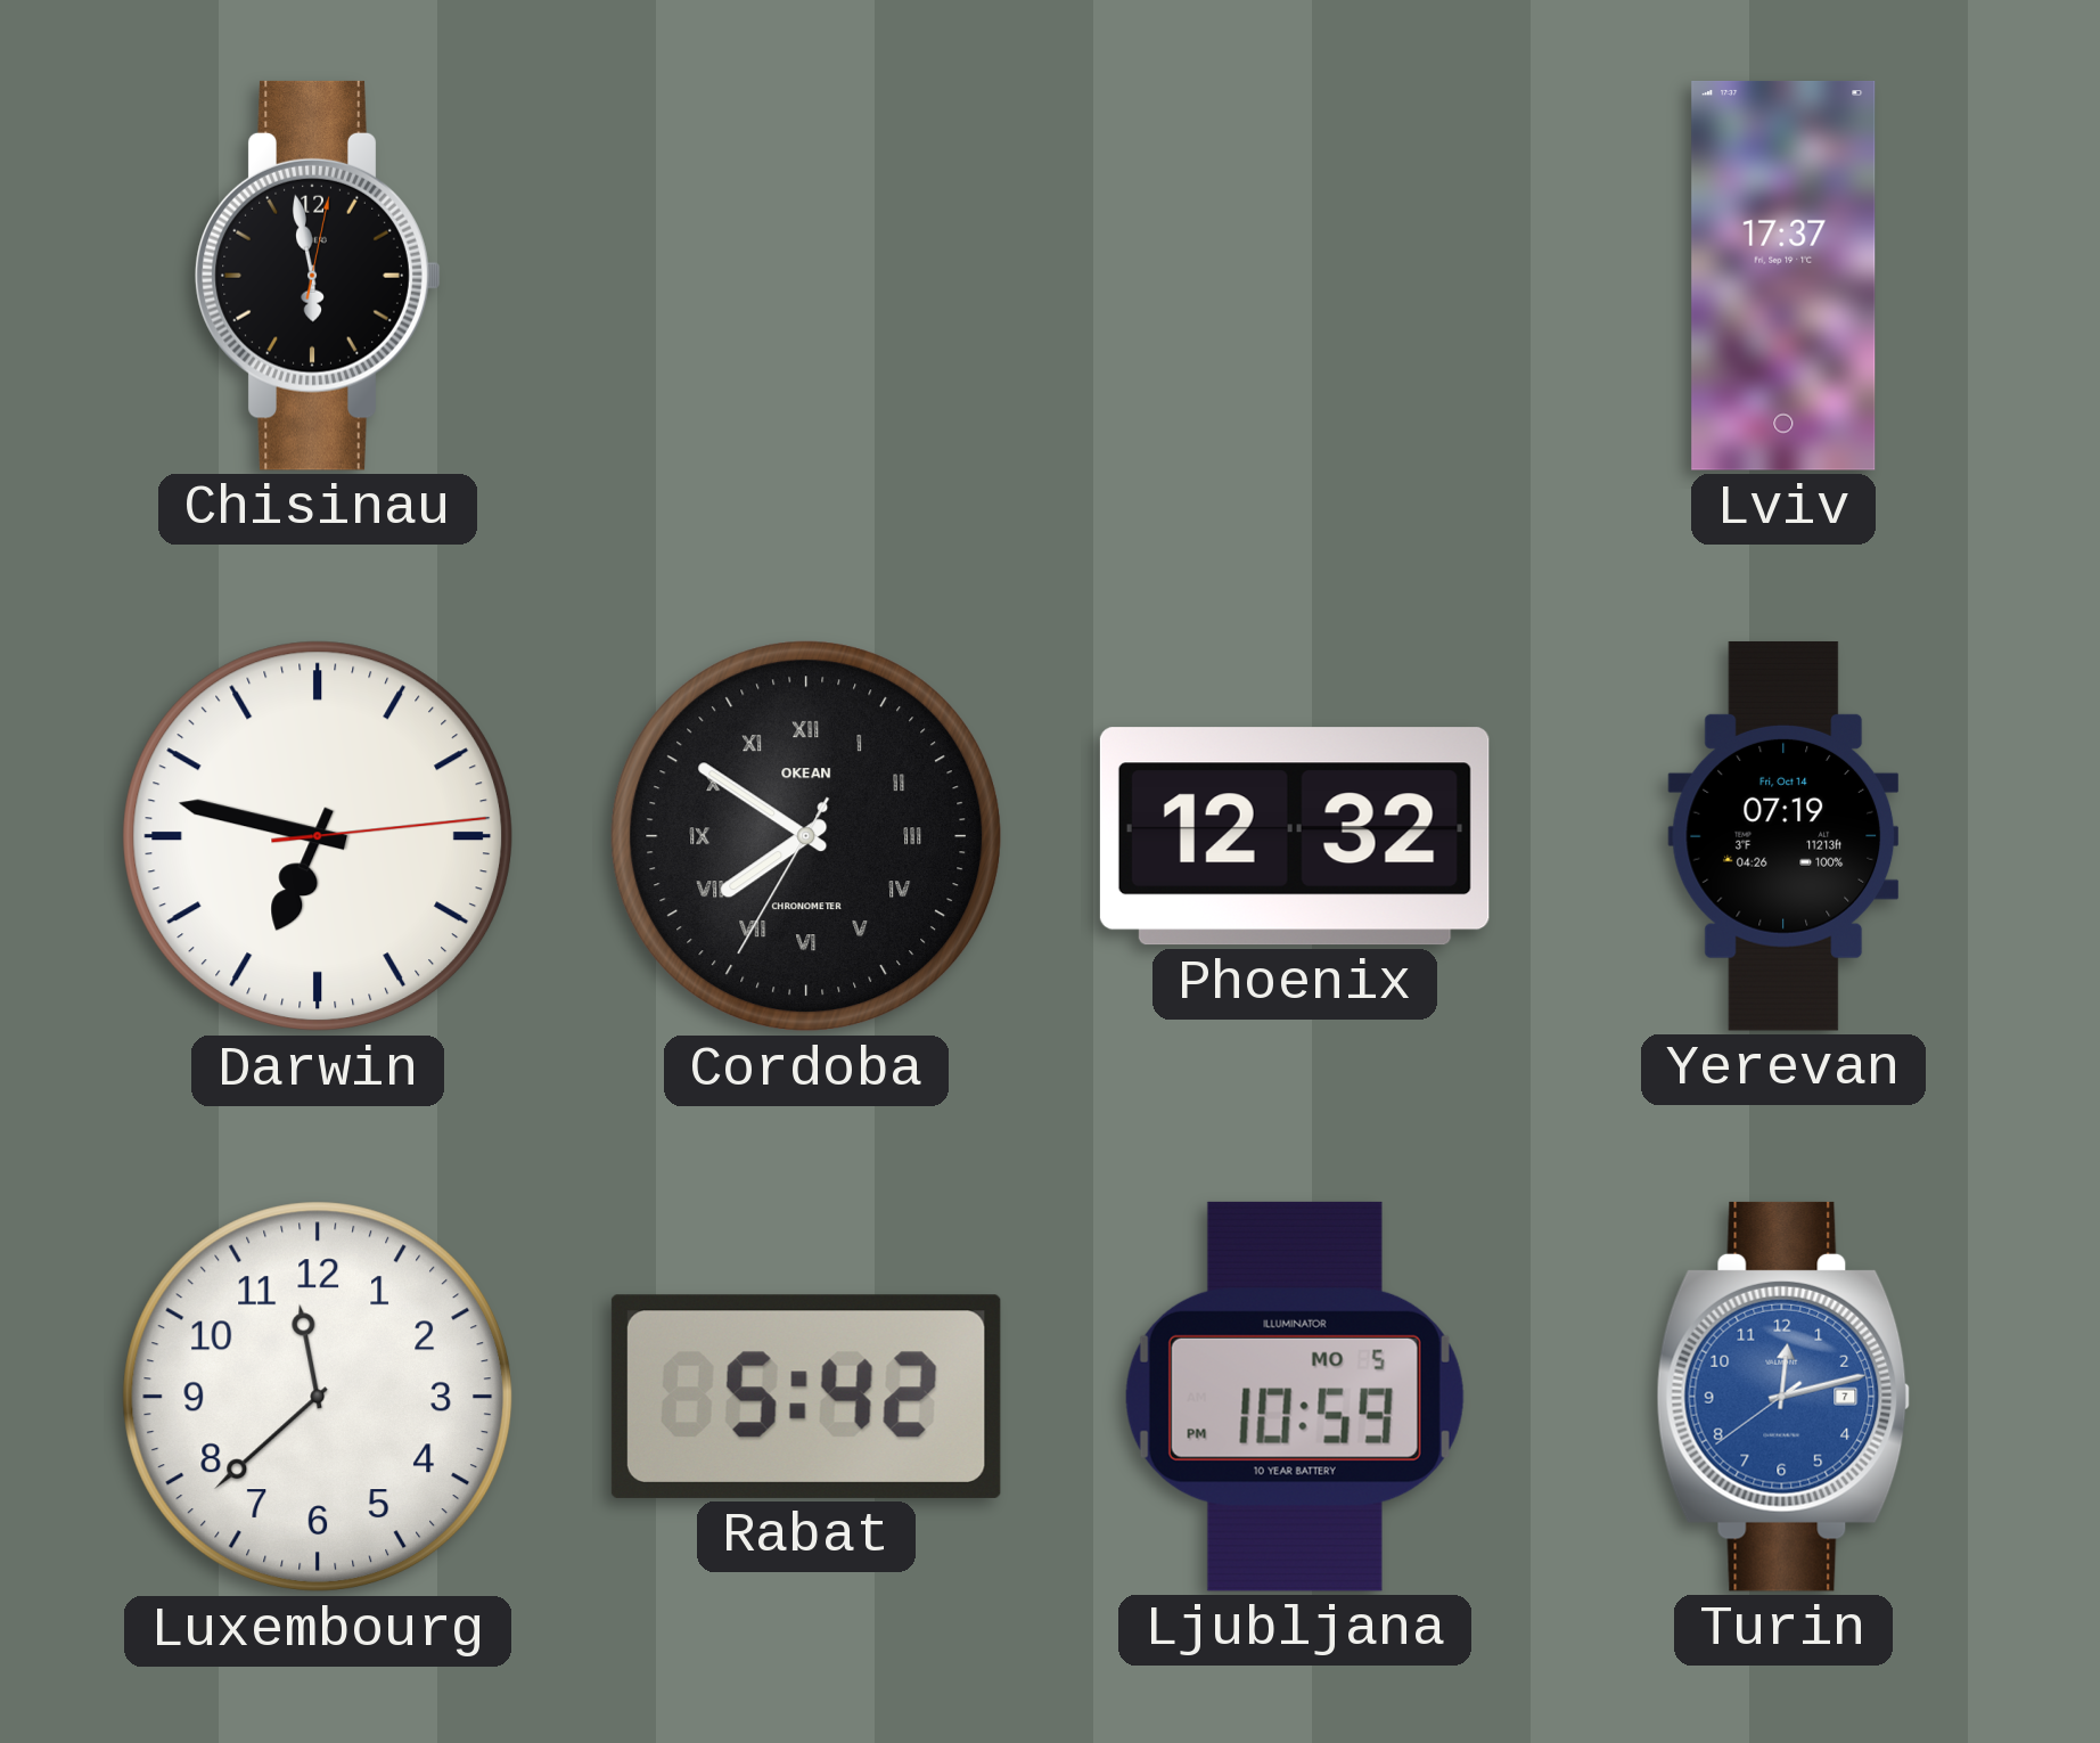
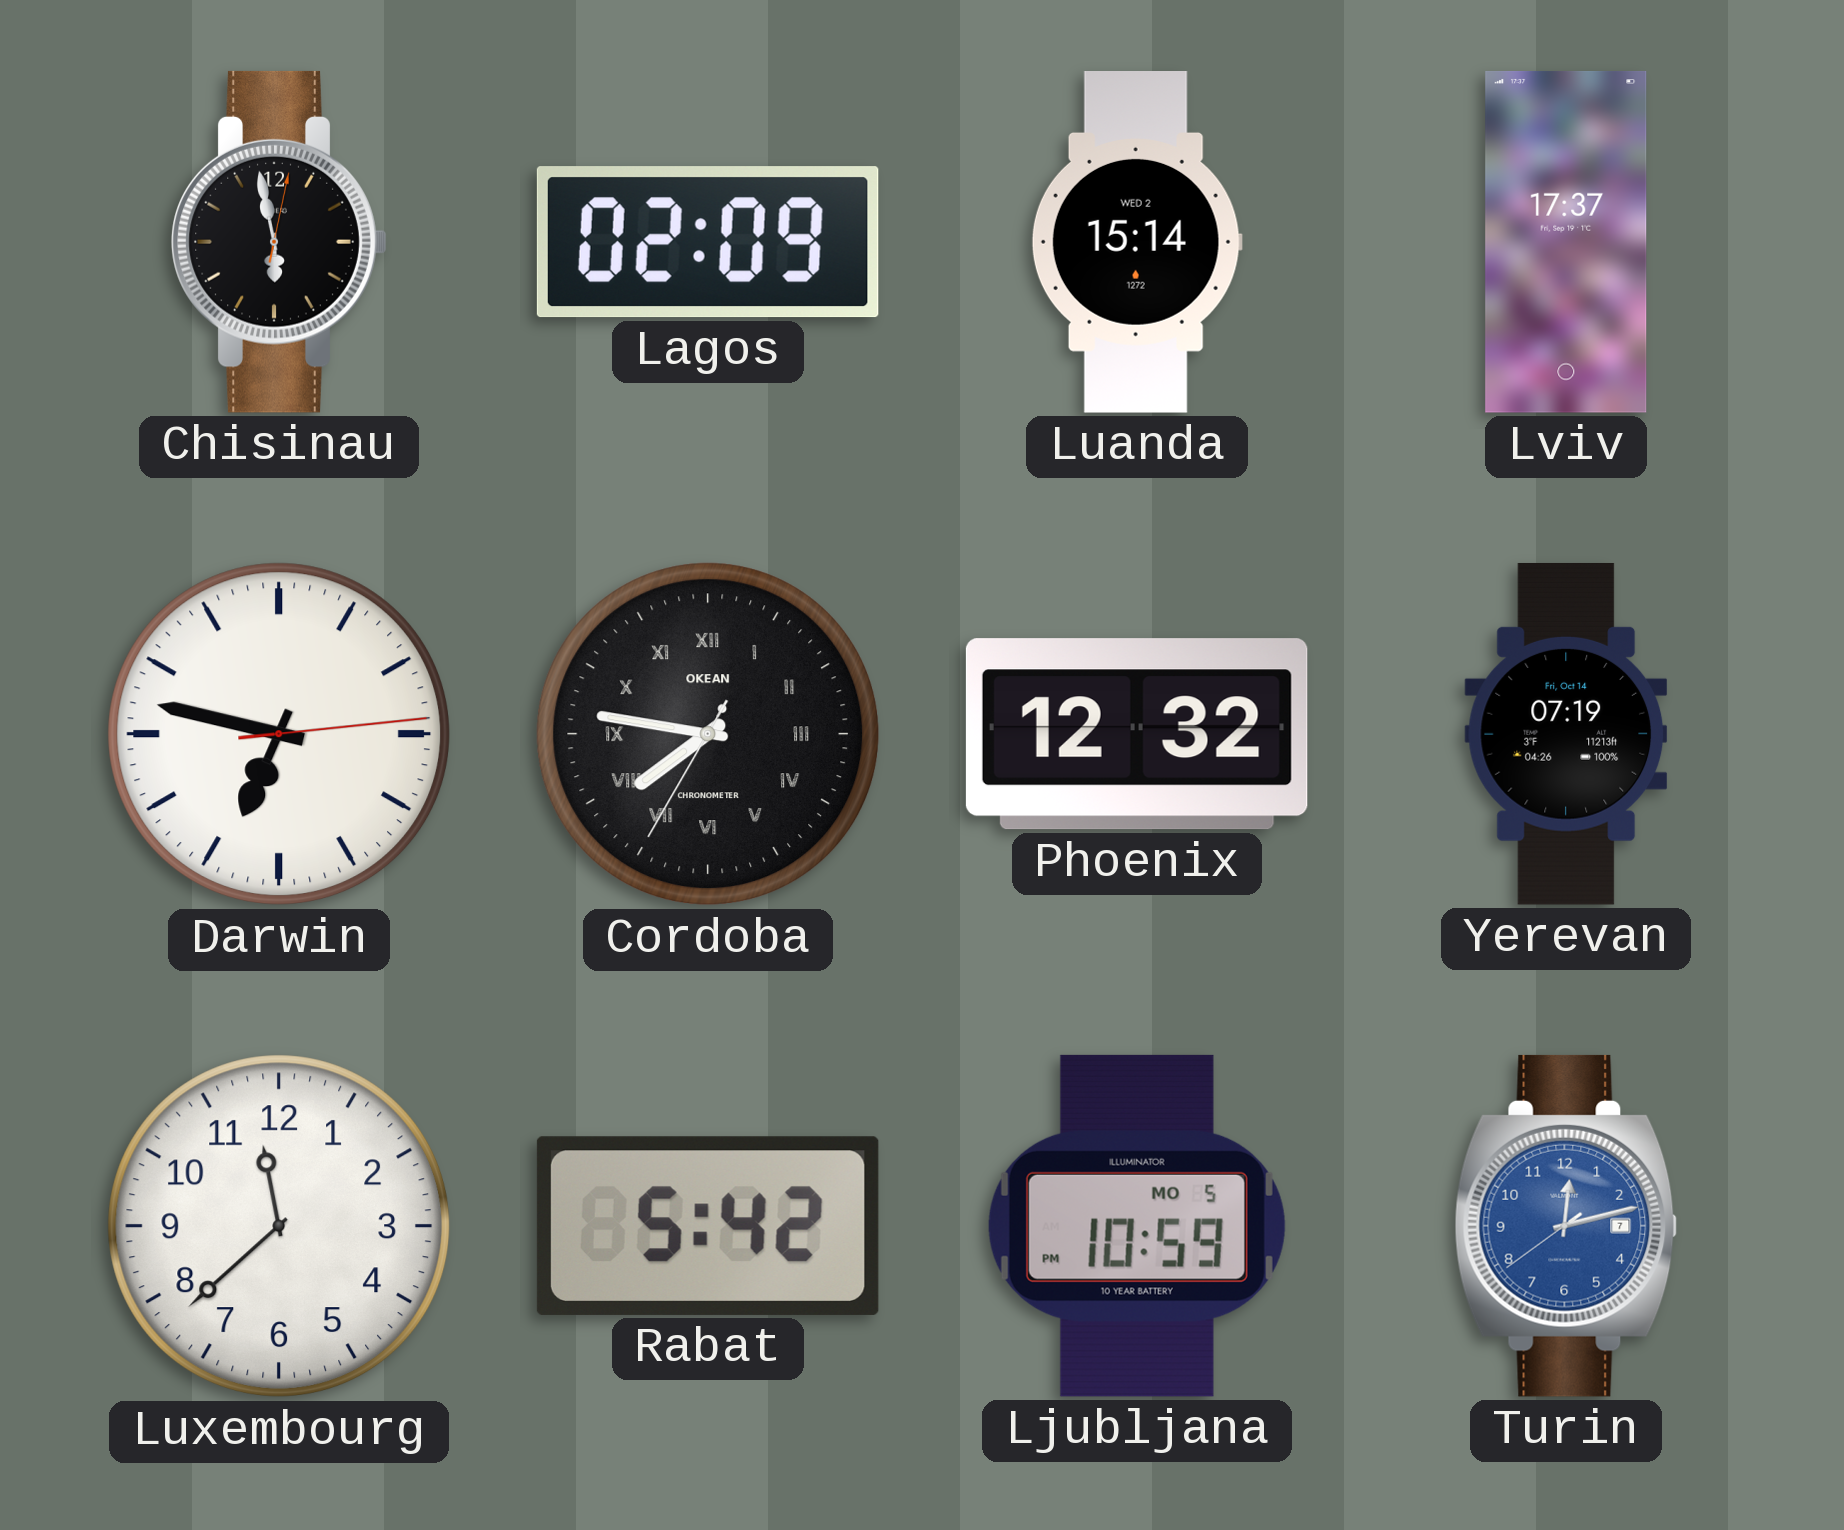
Lagos: none -> 02:09
Luanda: none -> 15:14
Cordoba: 7:50 -> 7:46
